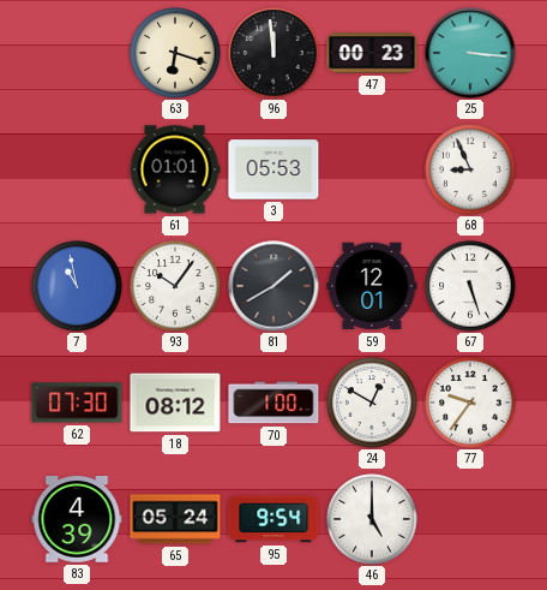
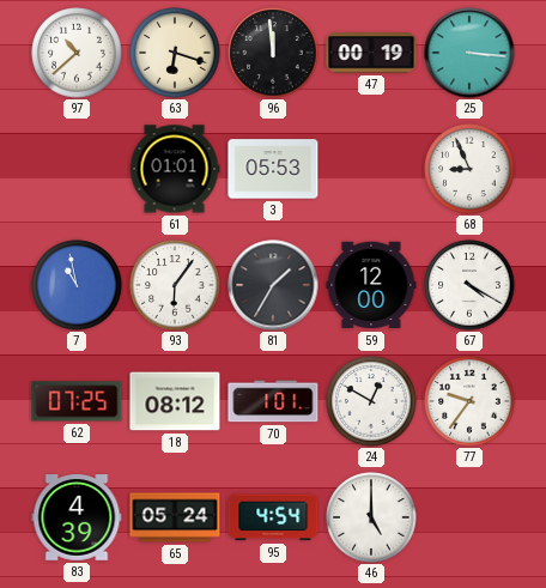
97: none -> 10:38
47: 00:23 -> 00:19
93: 10:06 -> 6:06
81: 1:40 -> 1:35
59: 12:01 -> 12:00
67: 5:27 -> 4:20
62: 07:30 -> 07:25
70: 1:00 -> 1:01
95: 9:54 -> 4:54
